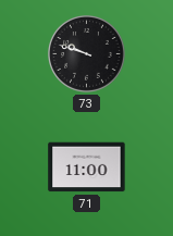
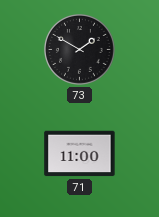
73: 9:48 -> 1:50
